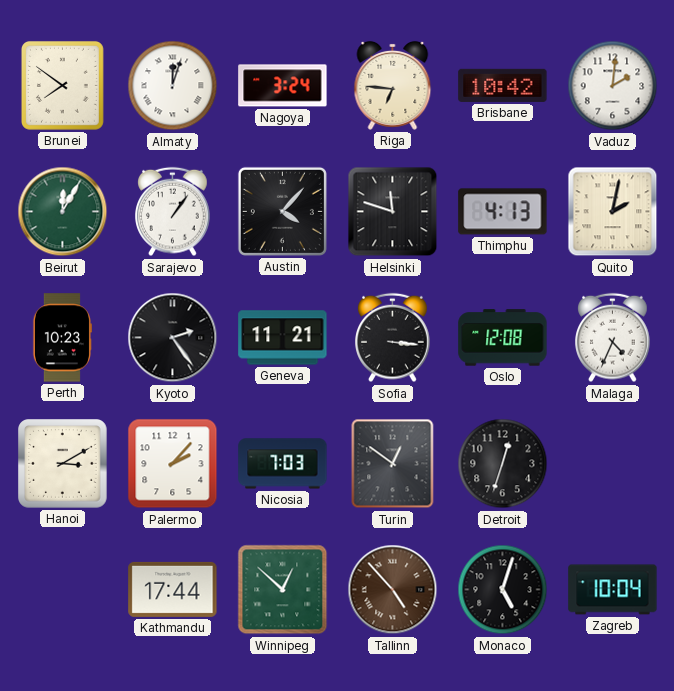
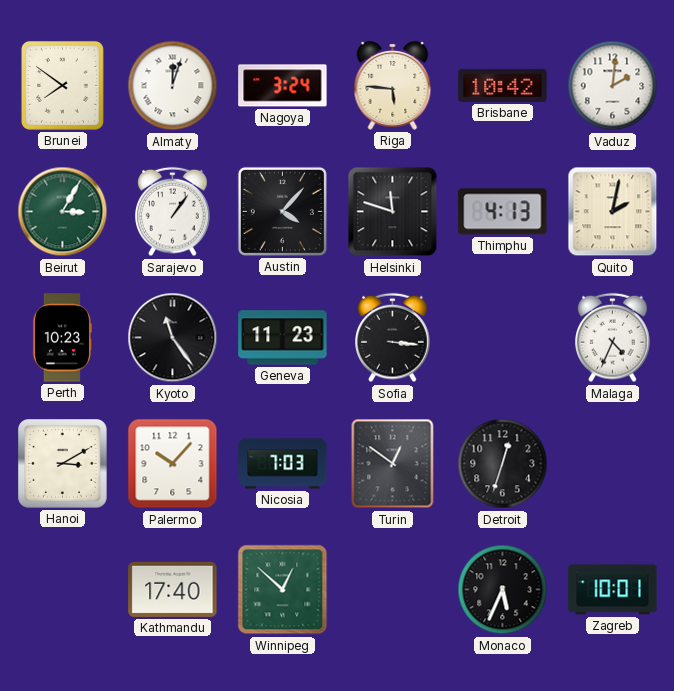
Riga: 6:46 -> 5:46
Beirut: 12:05 -> 3:05
Kyoto: 2:24 -> 11:24
Geneva: 11:21 -> 11:23
Oslo: 12:08 -> none
Palermo: 2:07 -> 10:07
Kathmandu: 17:44 -> 17:40
Tallinn: 4:53 -> none
Monaco: 5:03 -> 5:34
Zagreb: 10:04 -> 10:01
